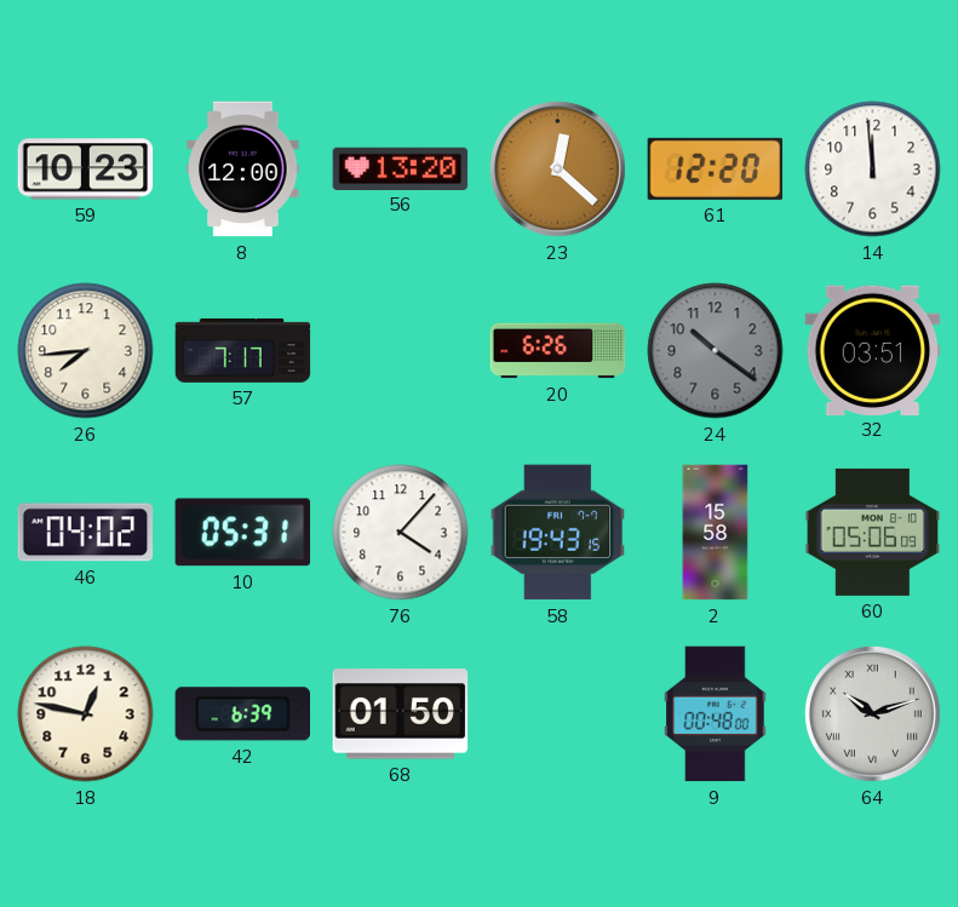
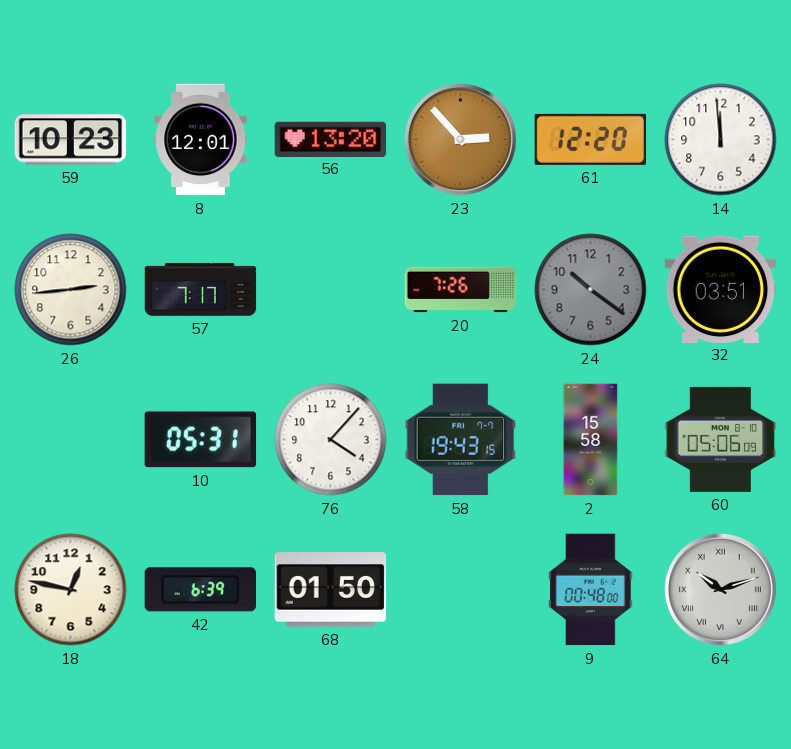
8: 12:00 -> 12:01
23: 12:22 -> 2:53
26: 7:44 -> 2:44
20: 6:26 -> 7:26
46: 04:02 -> none
